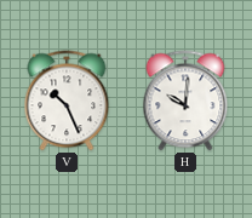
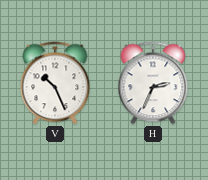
H: 10:01 -> 2:34
